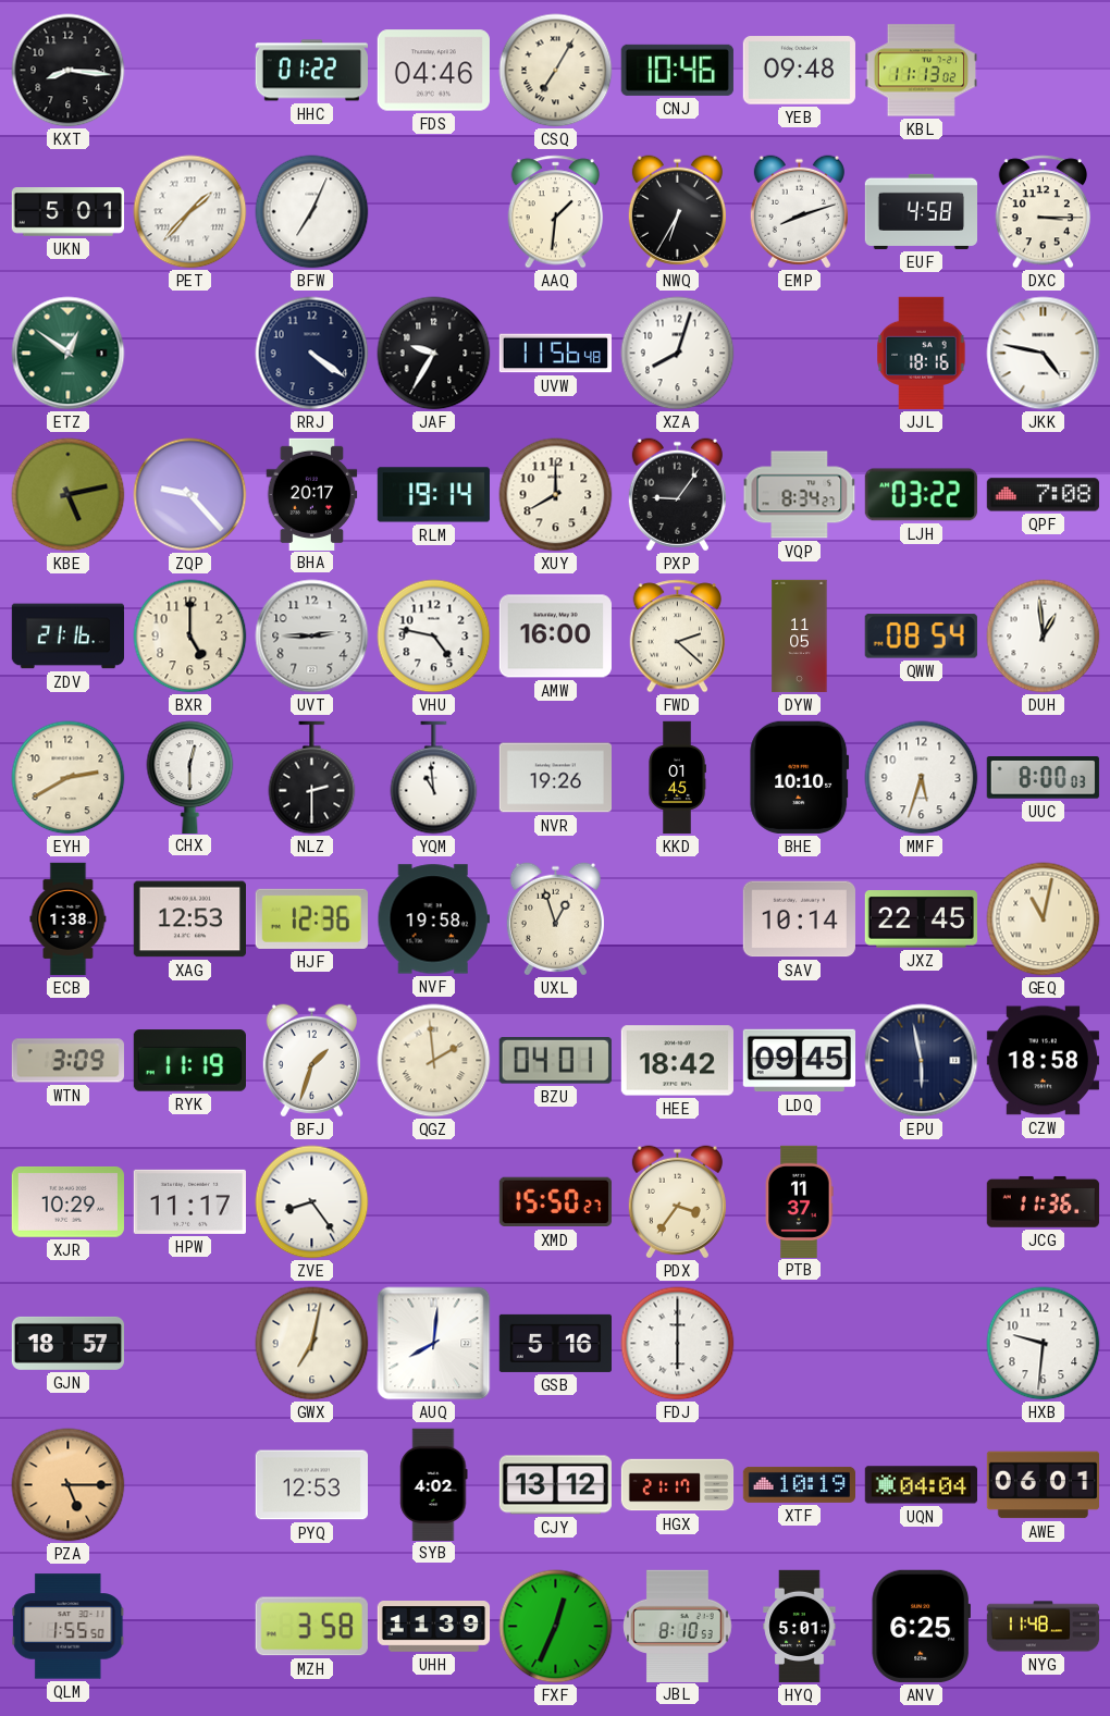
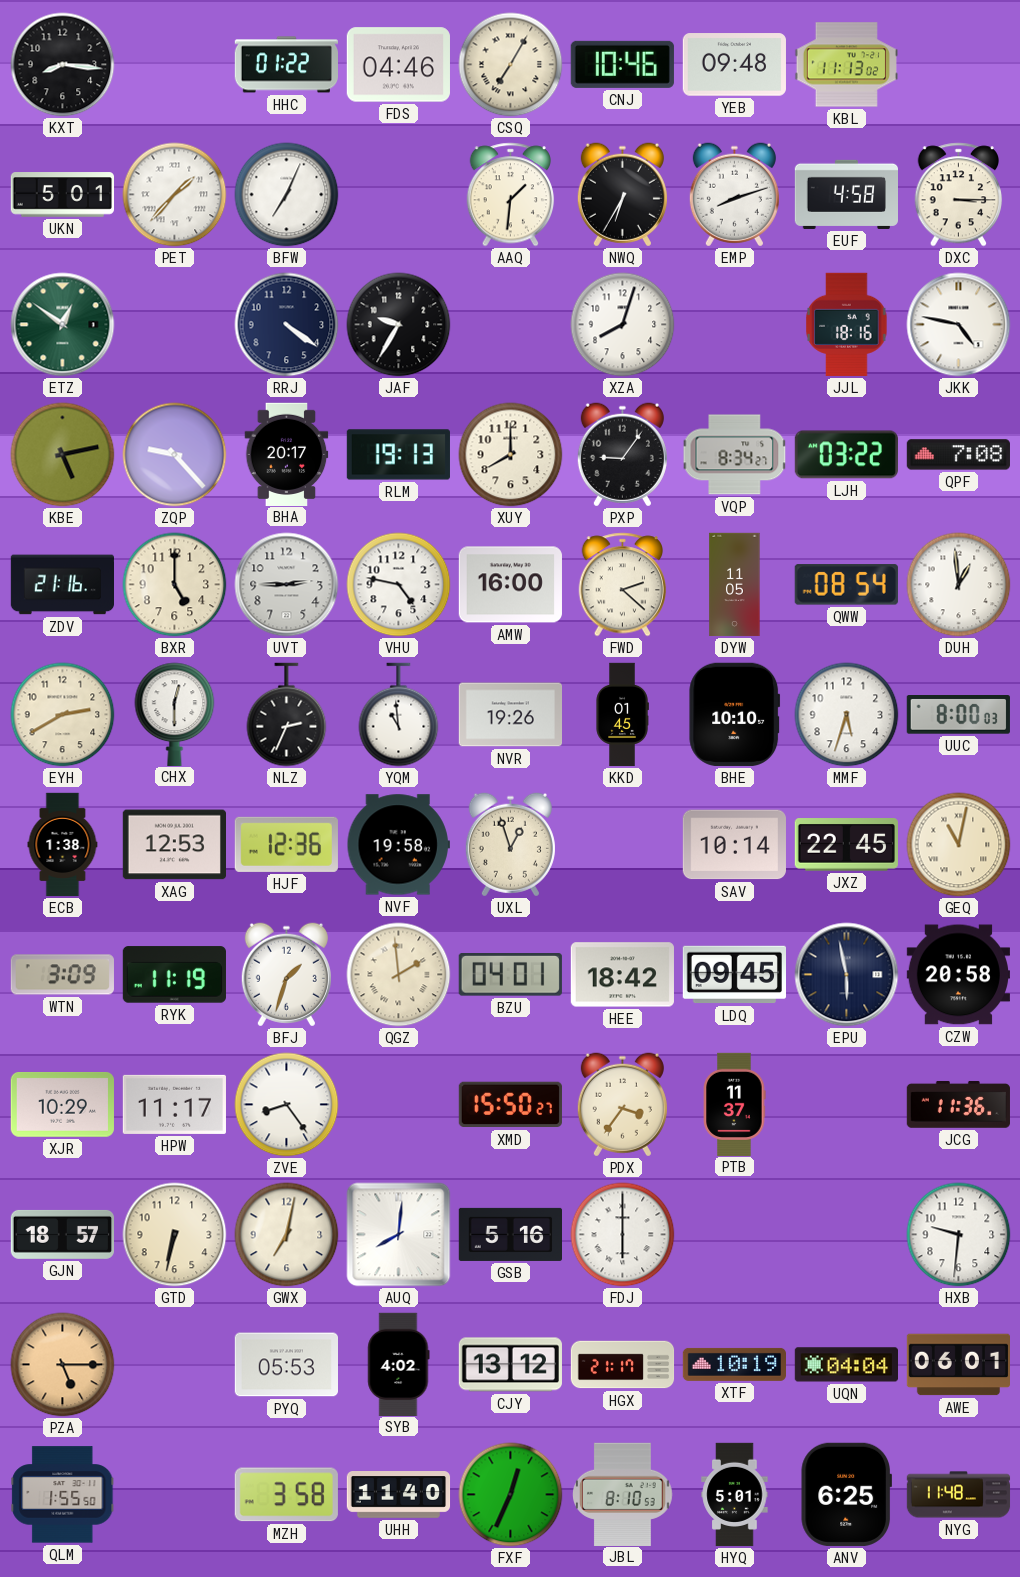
UVW: 11:56 -> none
RLM: 19:14 -> 19:13
NLZ: 2:30 -> 2:34
CZW: 18:58 -> 20:58
GTD: none -> 6:32
PYQ: 12:53 -> 05:53
UHH: 11:39 -> 11:40
